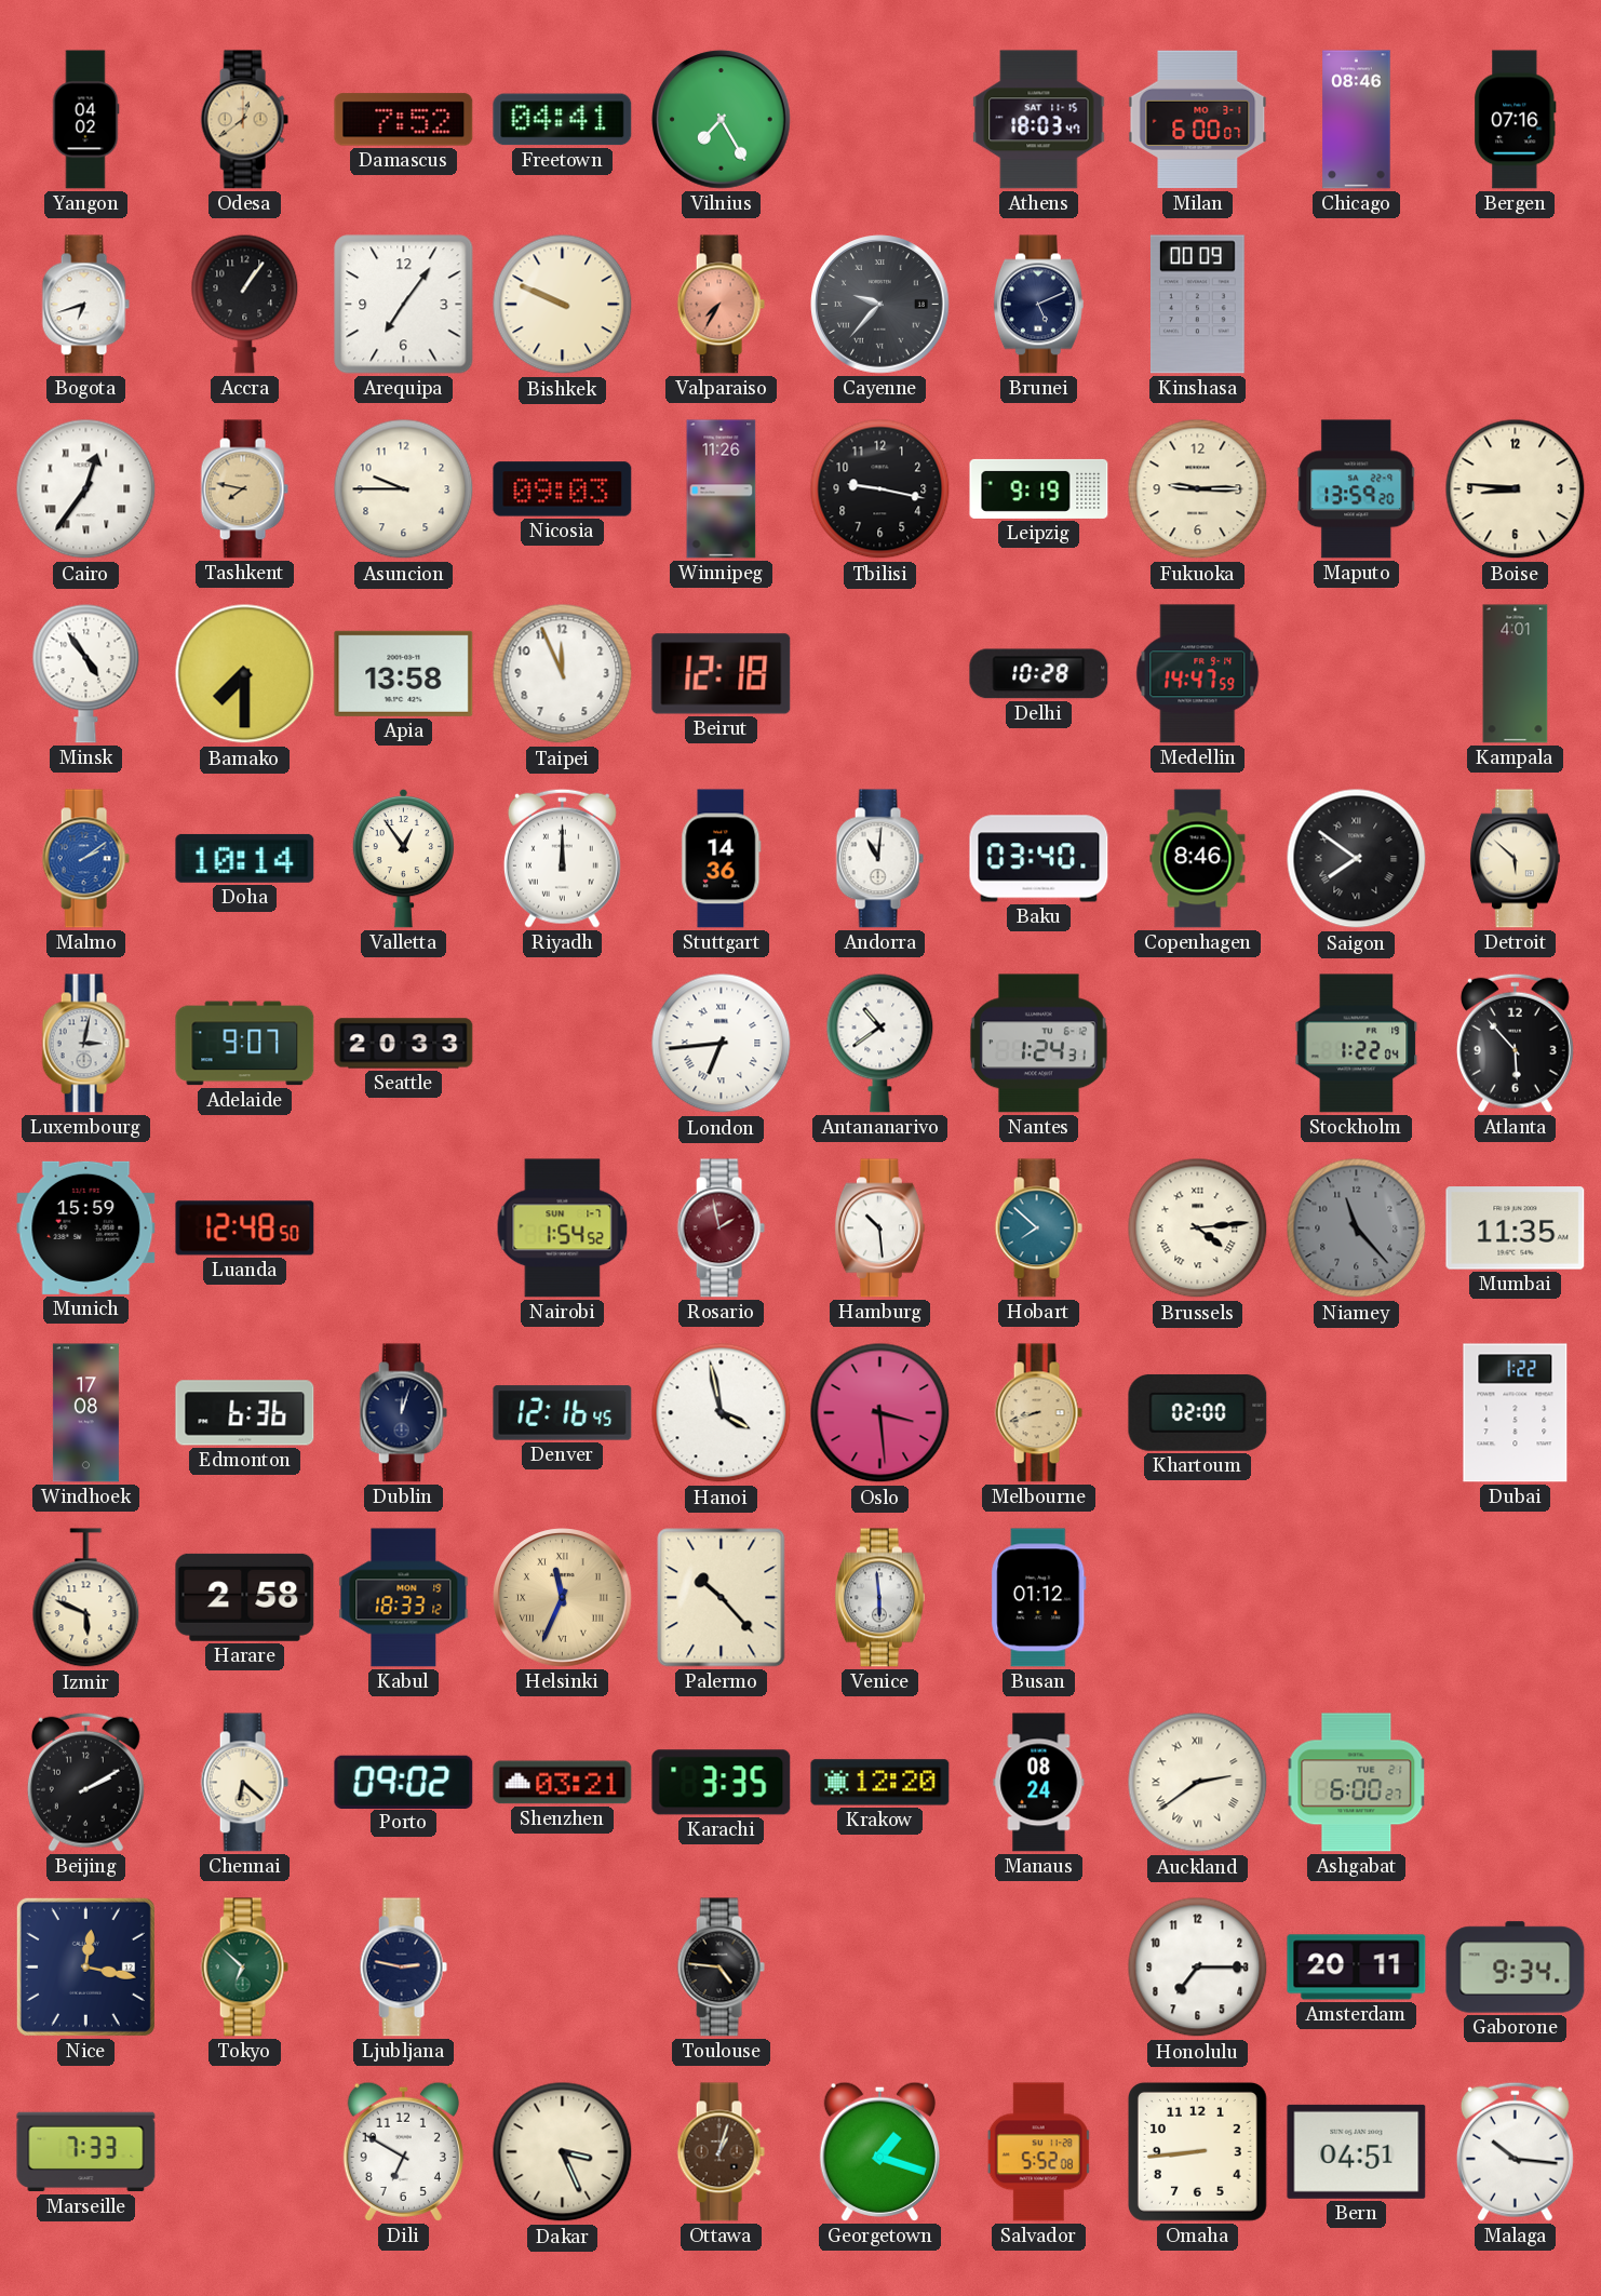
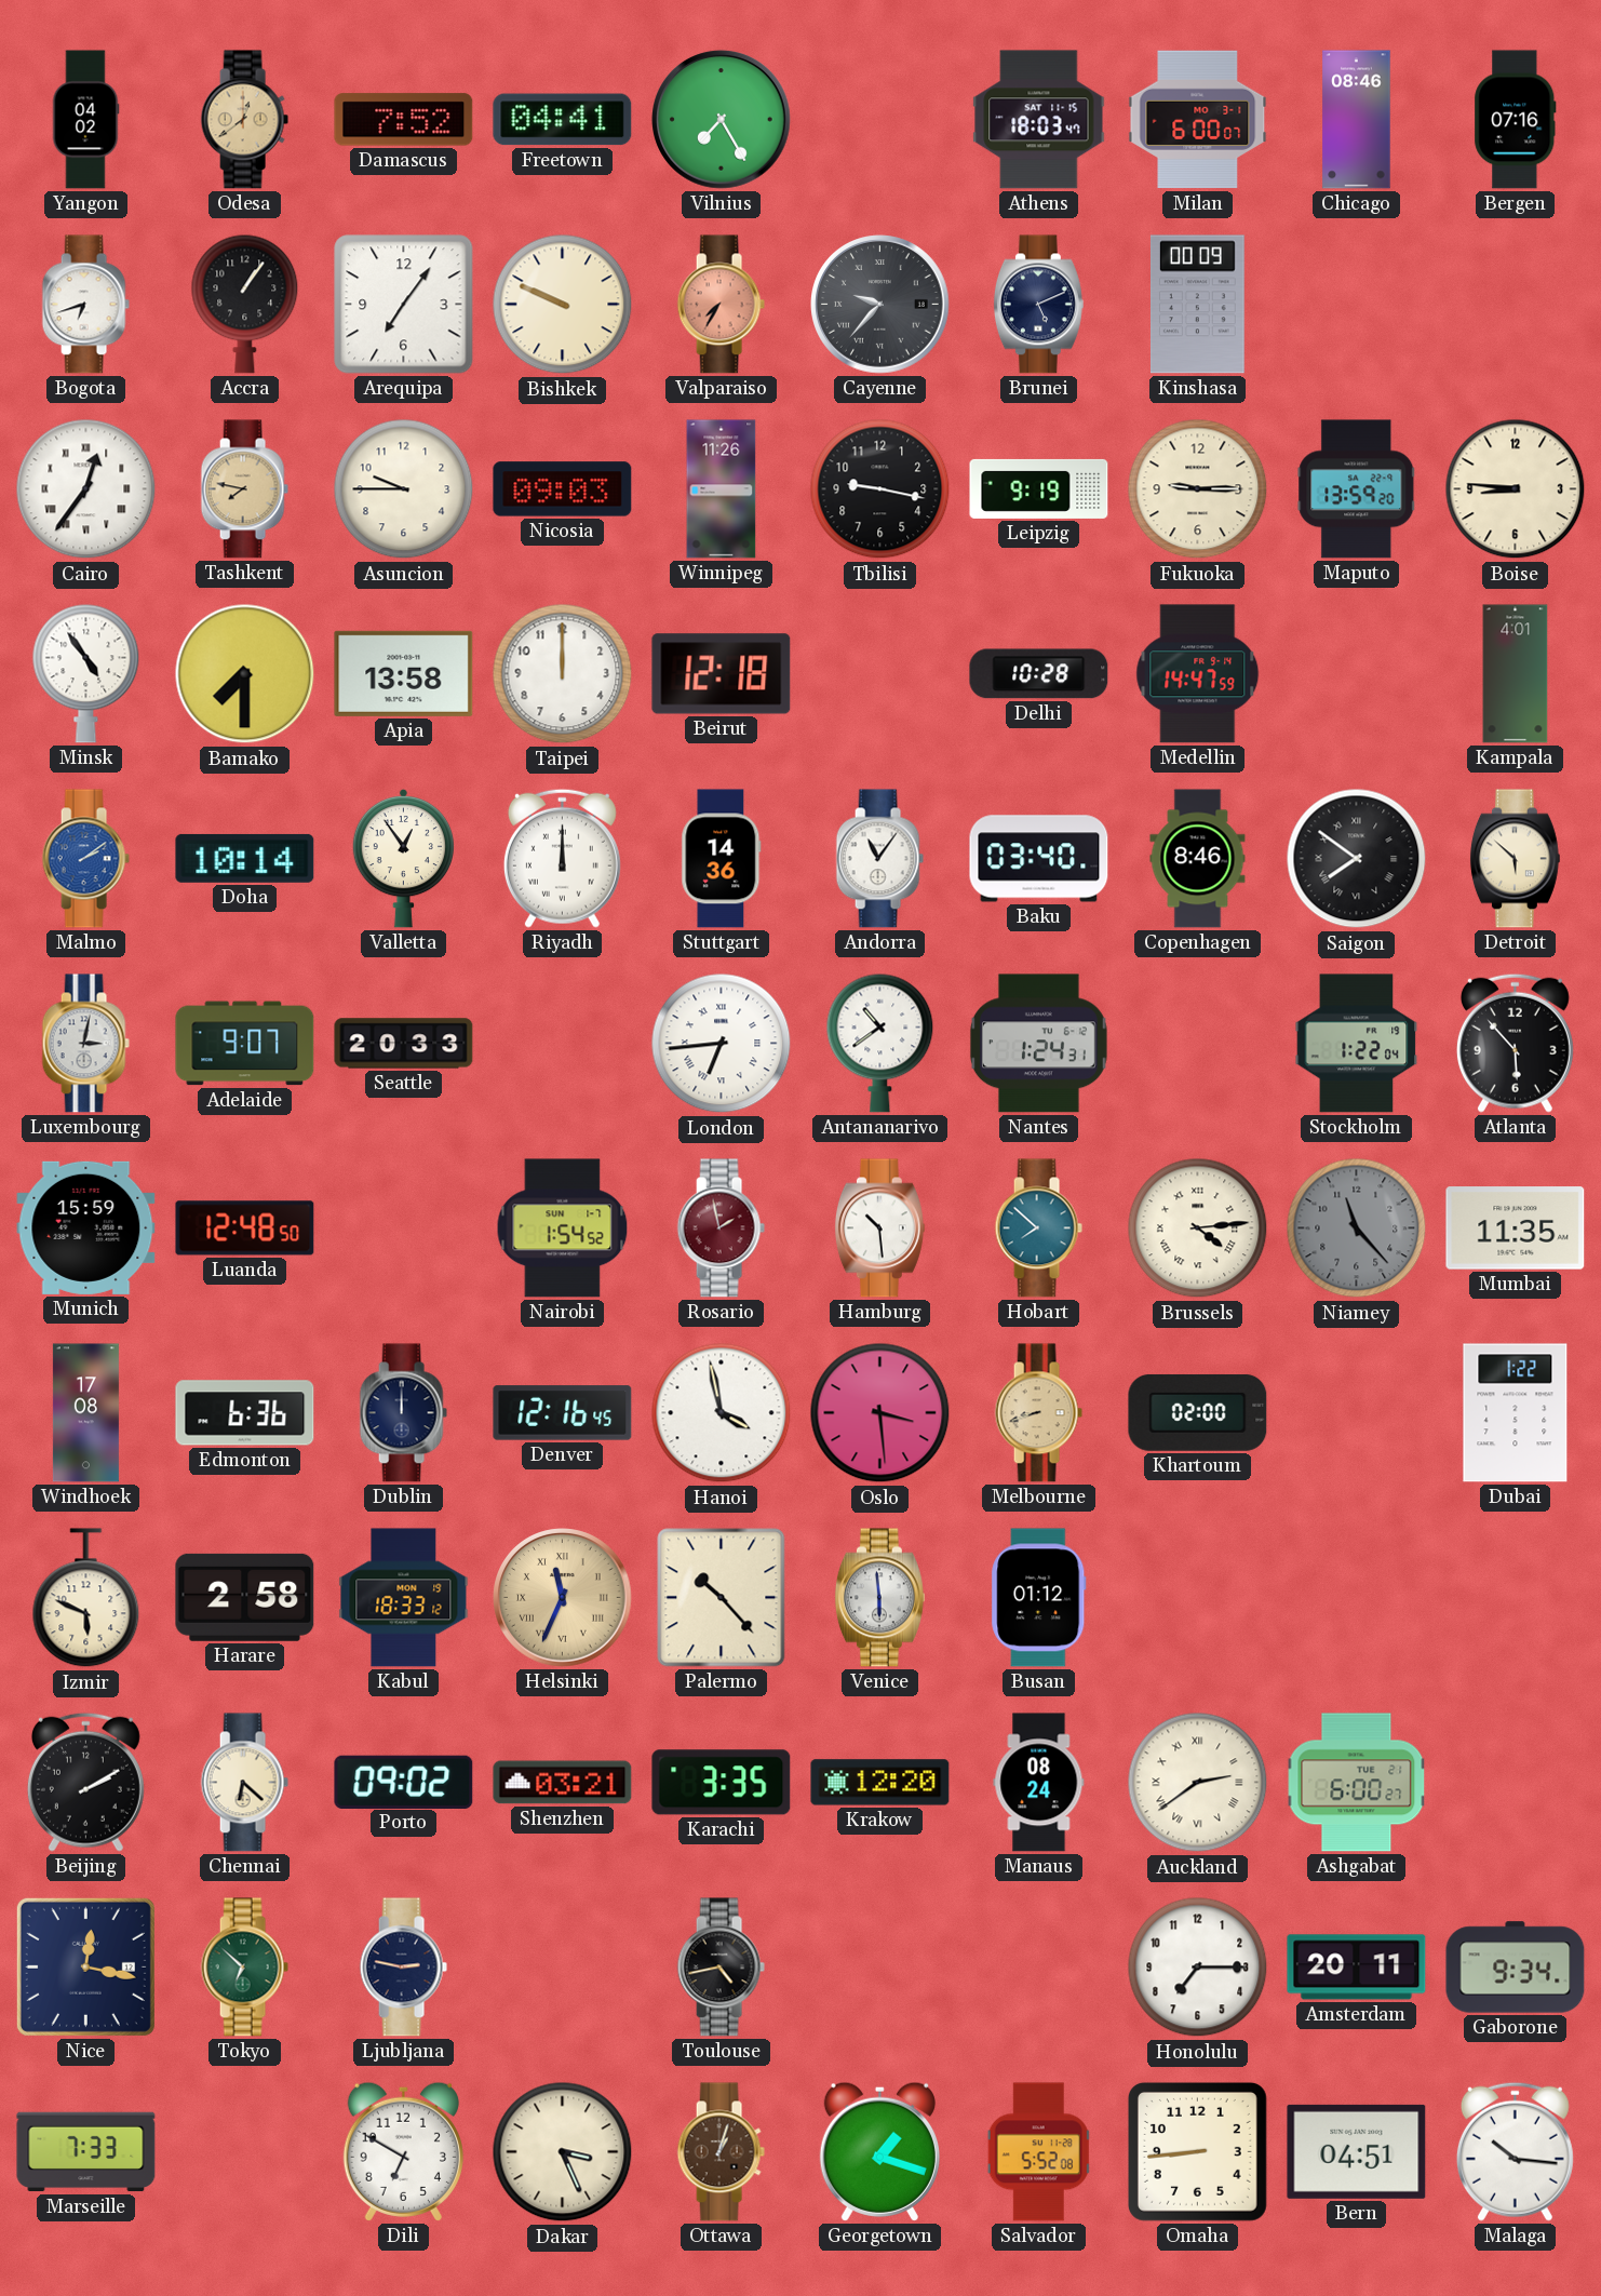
Taipei: 11:56 -> 12:00
Andorra: 11:01 -> 11:06
Dublin: 12:03 -> 12:00
Toulouse: 4:46 -> 4:43
